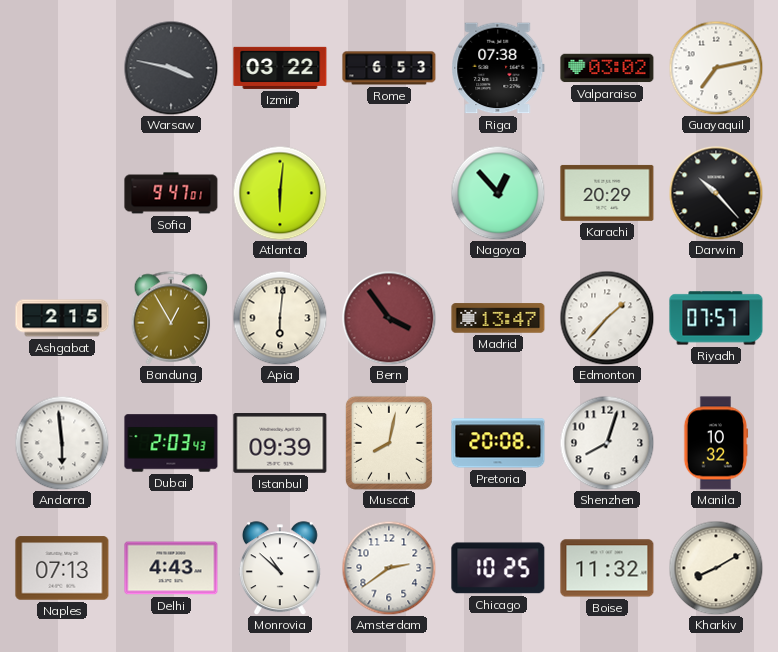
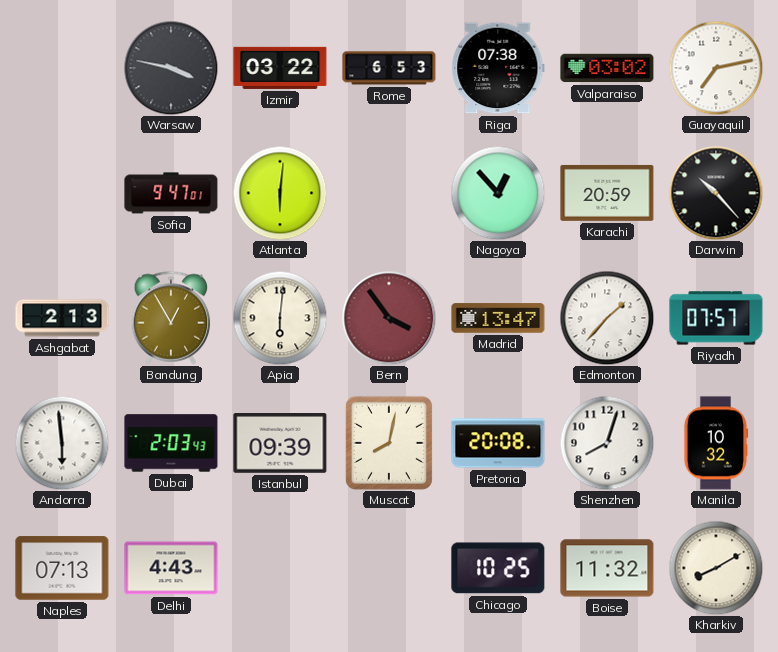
Karachi: 20:29 -> 20:59
Ashgabat: 2:15 -> 2:13
Monrovia: 10:52 -> none
Amsterdam: 2:39 -> none
